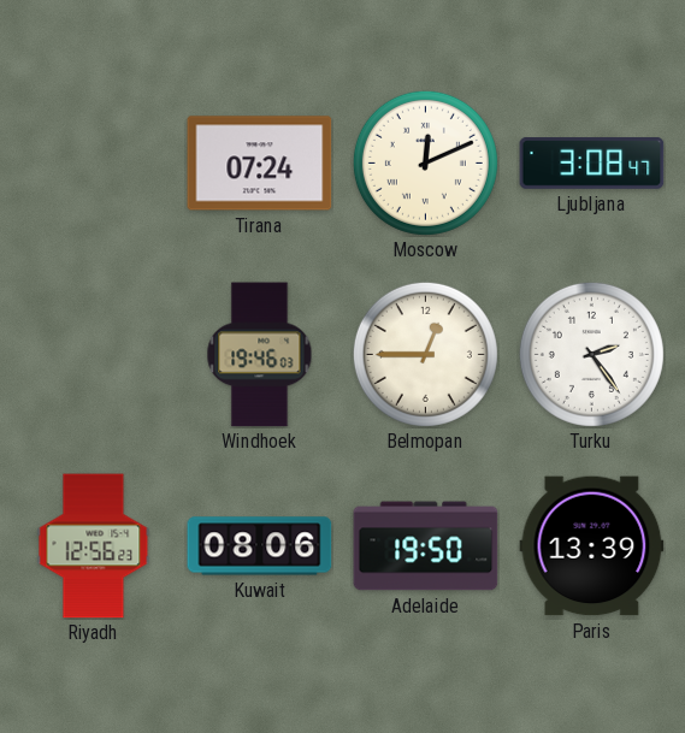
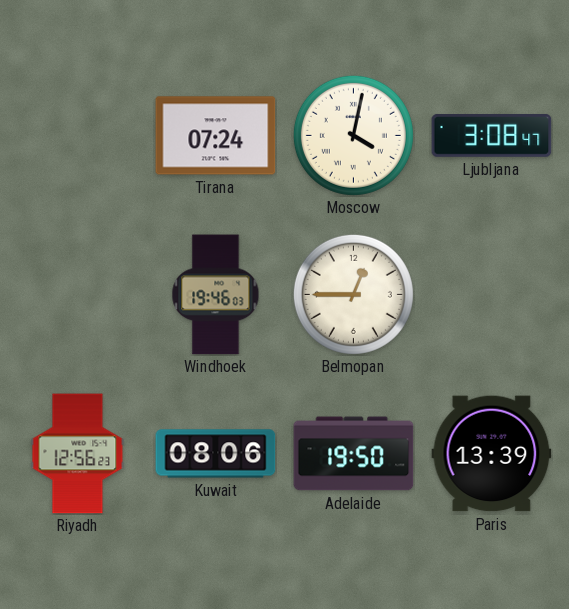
Moscow: 12:11 -> 4:02
Turku: 2:24 -> none
